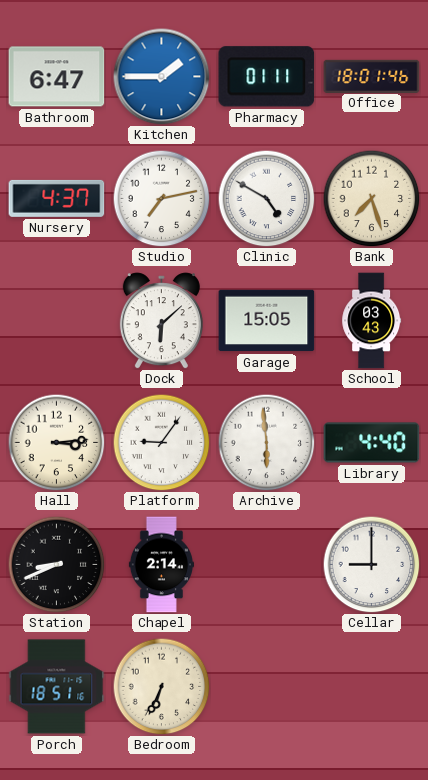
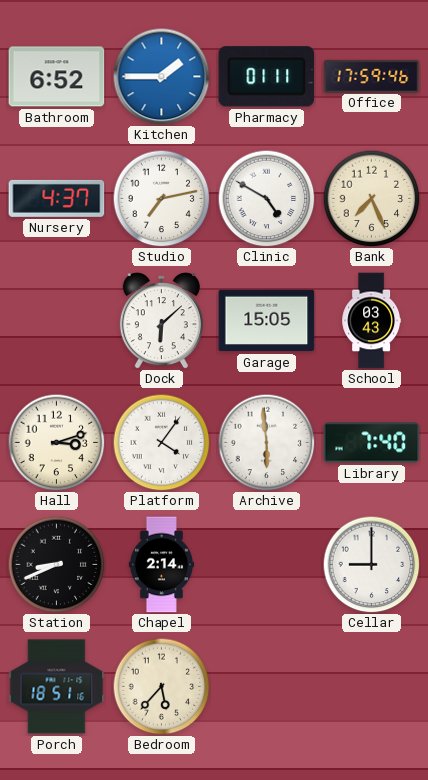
Bathroom: 6:47 -> 6:52
Office: 18:01 -> 17:59
Bank: 7:27 -> 7:26
Hall: 3:14 -> 3:12
Platform: 9:06 -> 4:06
Library: 4:40 -> 7:40
Bedroom: 6:34 -> 5:37
